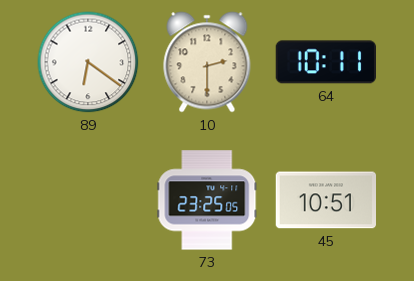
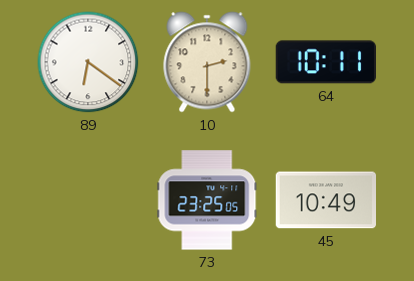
45: 10:51 -> 10:49
